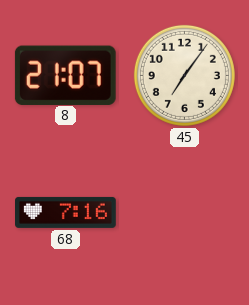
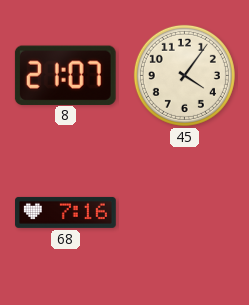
45: 7:06 -> 4:06
